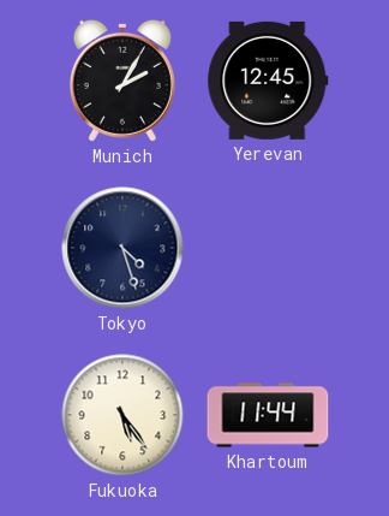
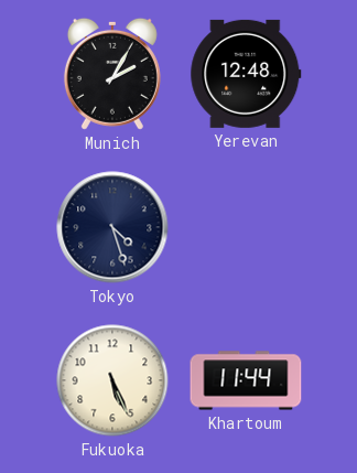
Yerevan: 12:45 -> 12:48
Fukuoka: 5:24 -> 5:26
